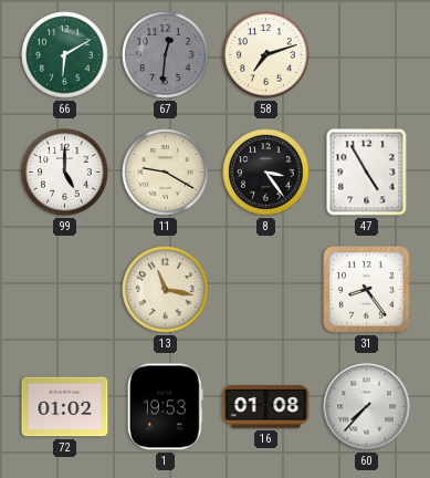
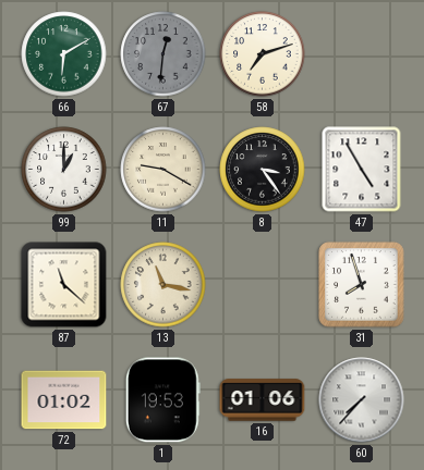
99: 5:00 -> 1:00
87: none -> 11:22
31: 8:24 -> 7:57
16: 01:08 -> 01:06
